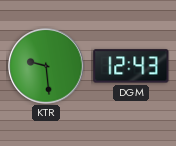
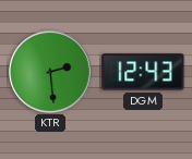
KTR: 9:29 -> 2:29
